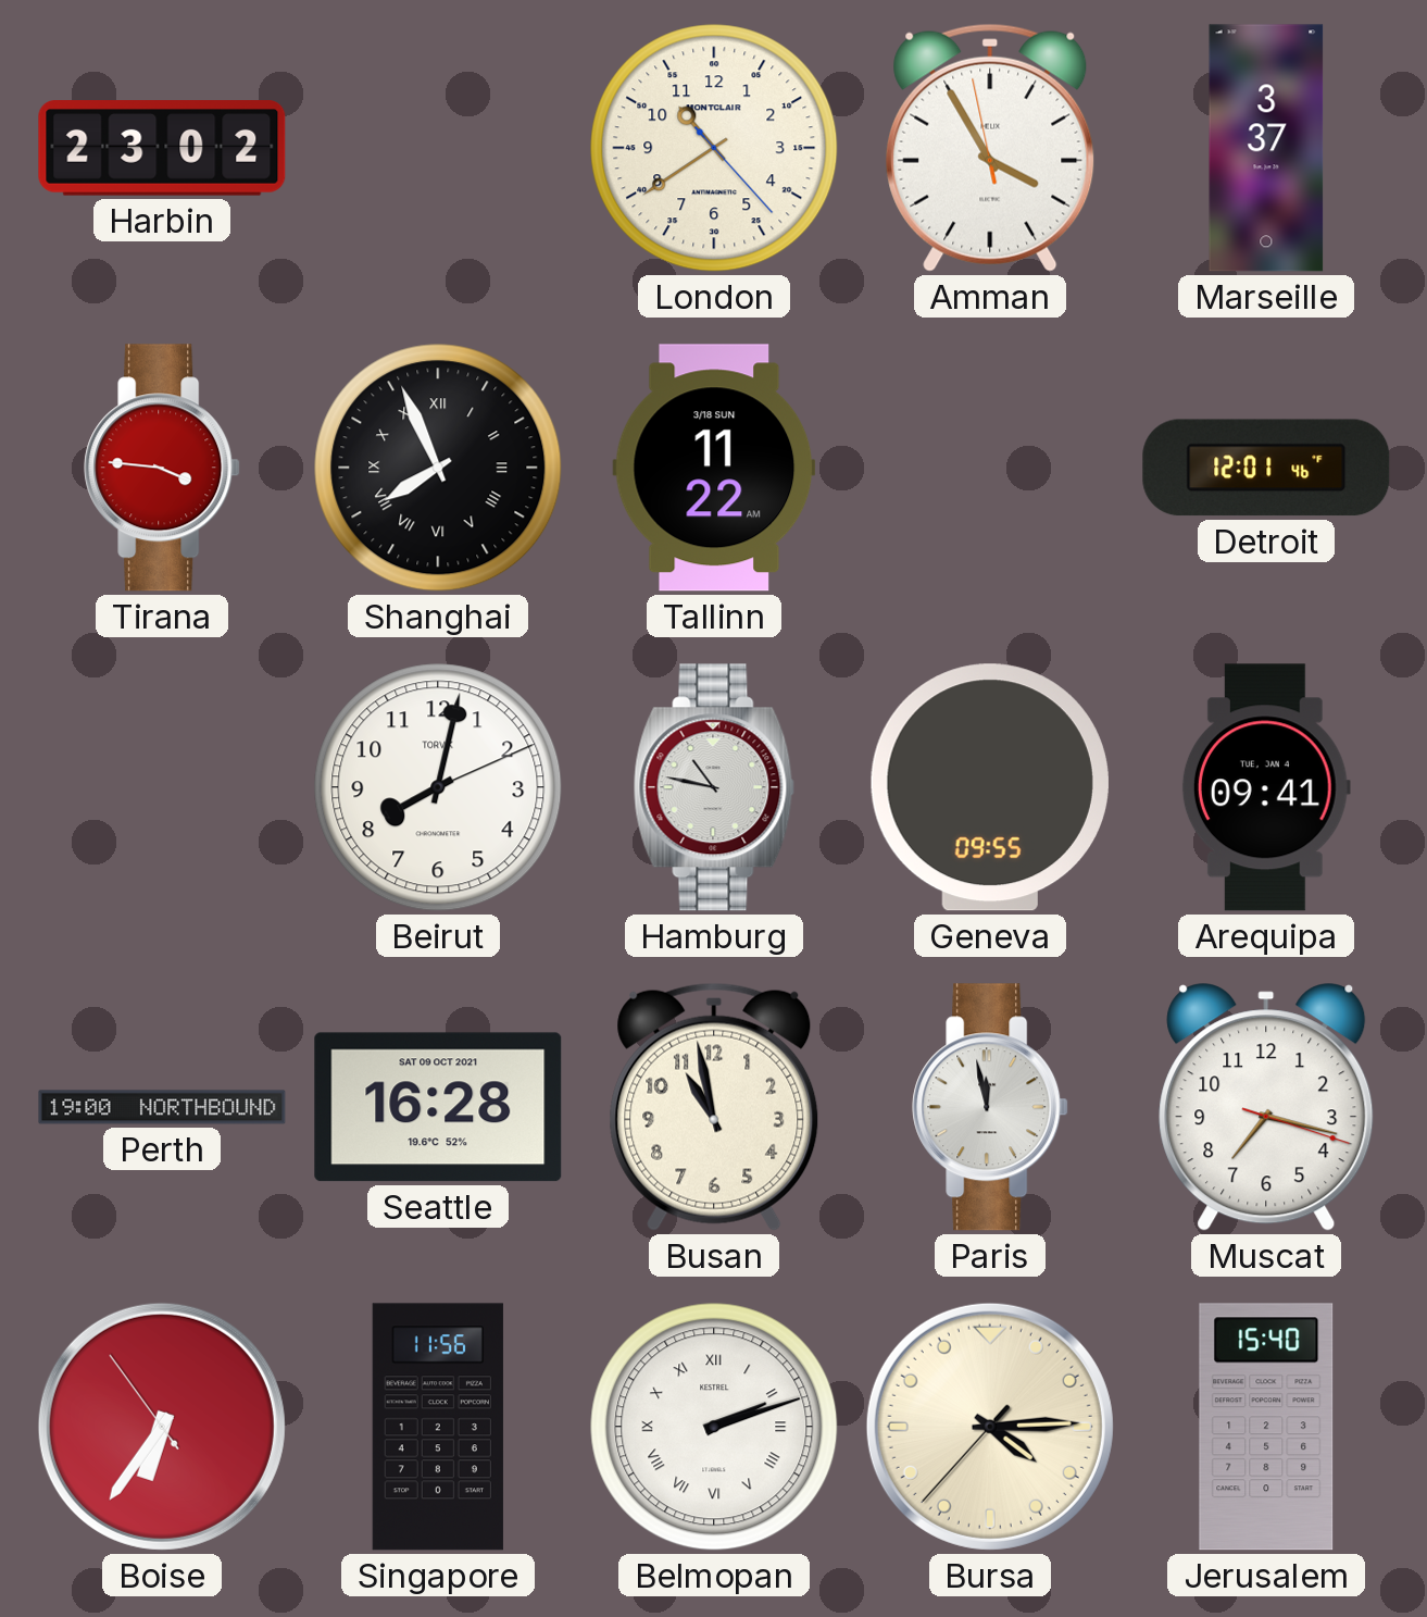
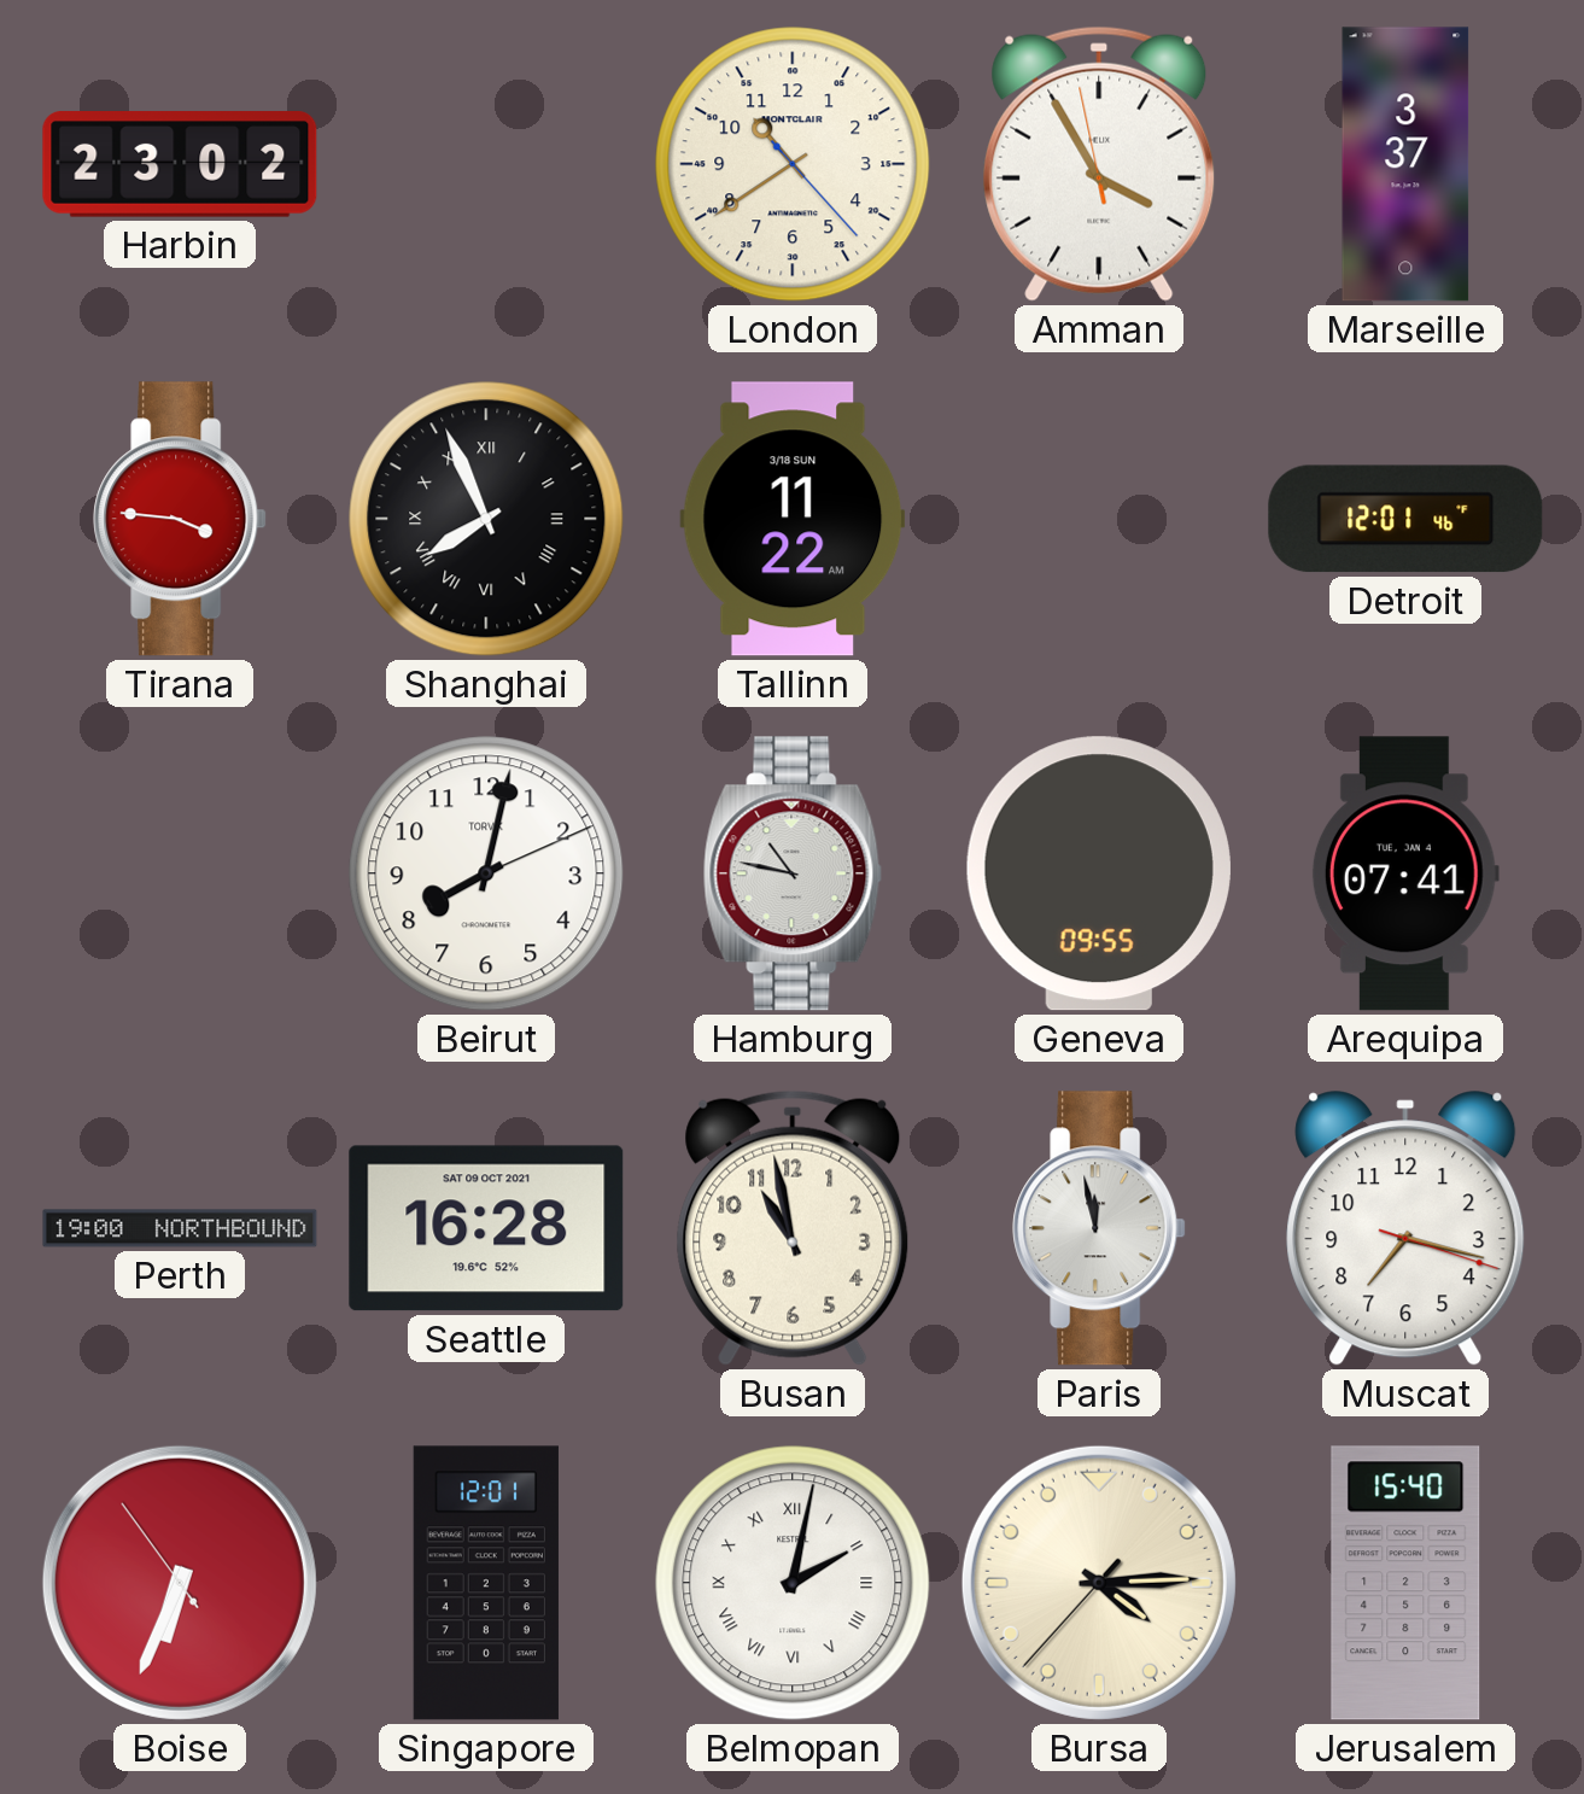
Arequipa: 09:41 -> 07:41
Boise: 6:35 -> 6:33
Singapore: 11:56 -> 12:01
Belmopan: 2:12 -> 2:02
